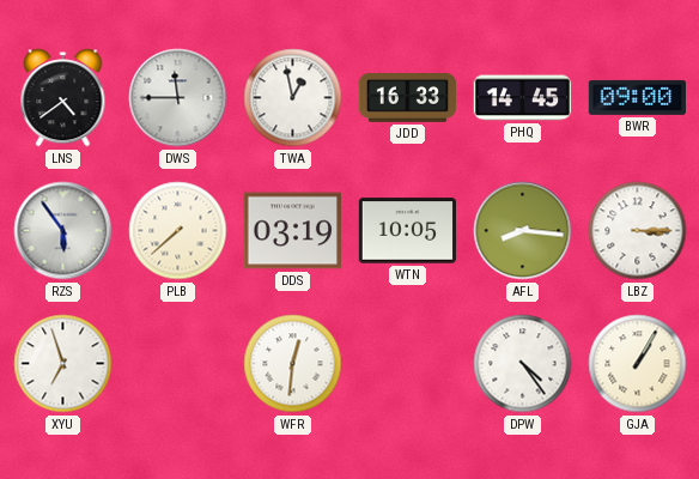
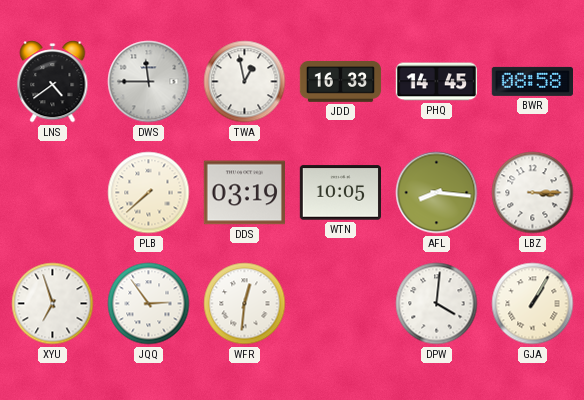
BWR: 09:00 -> 08:58
RZS: 5:54 -> none
JQQ: none -> 2:54
DPW: 4:24 -> 4:01
